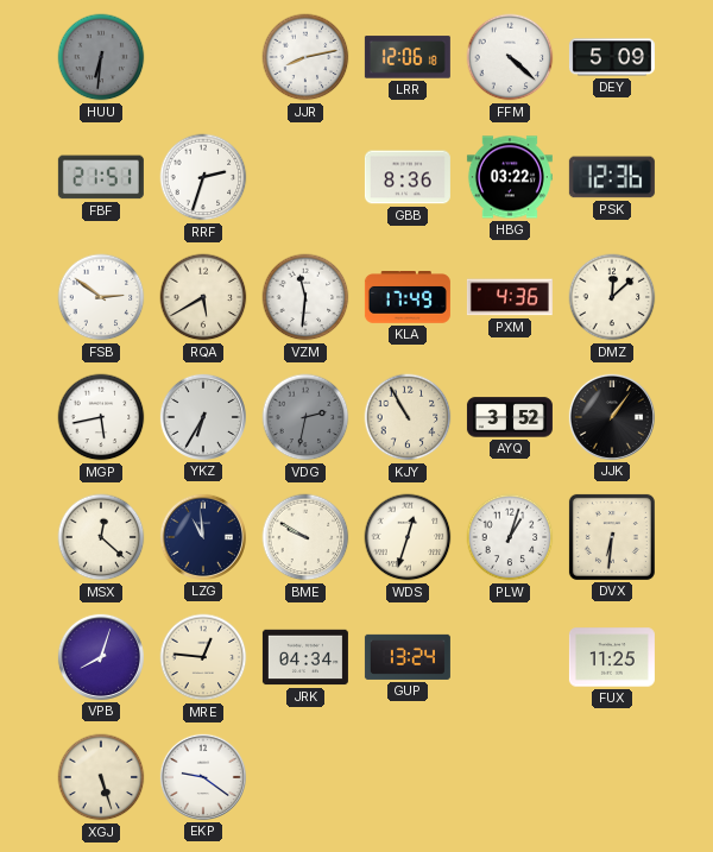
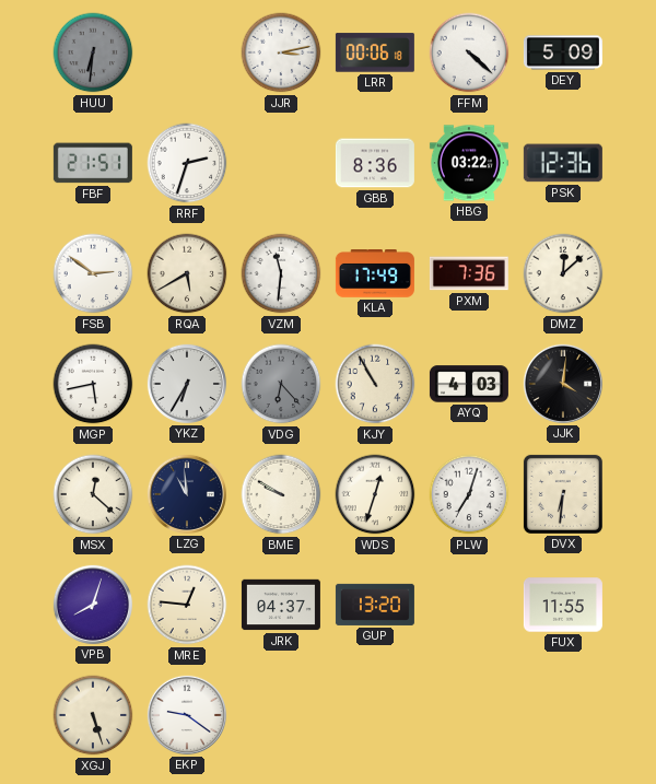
JJR: 8:13 -> 3:13
LRR: 12:06 -> 00:06
PXM: 4:36 -> 7:36
VDG: 2:32 -> 6:23
AYQ: 3:52 -> 4:03
JJK: 1:06 -> 4:01
PLW: 1:03 -> 7:03
JRK: 04:34 -> 04:37
GUP: 13:24 -> 13:20
FUX: 11:25 -> 11:55
